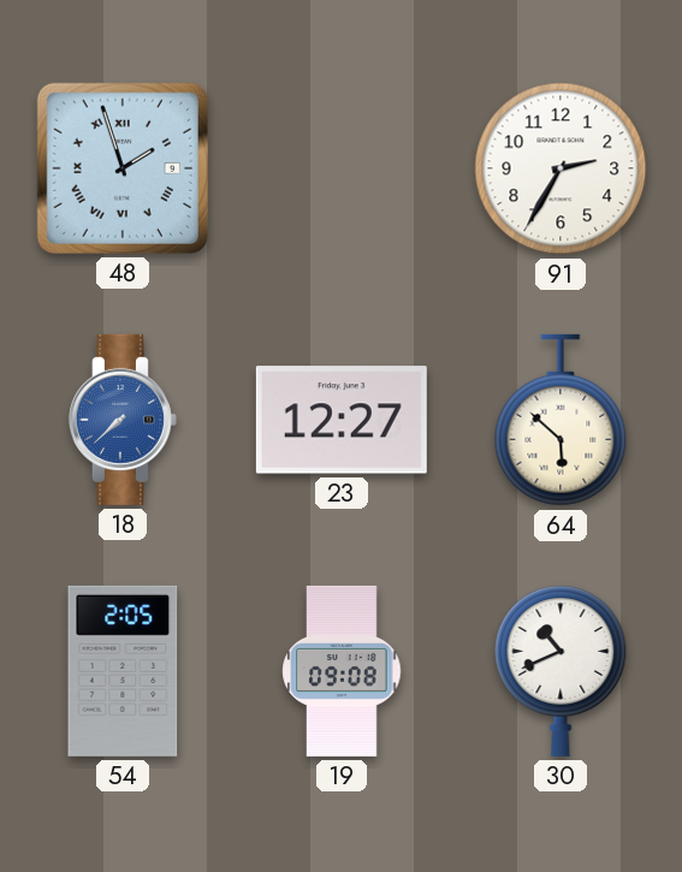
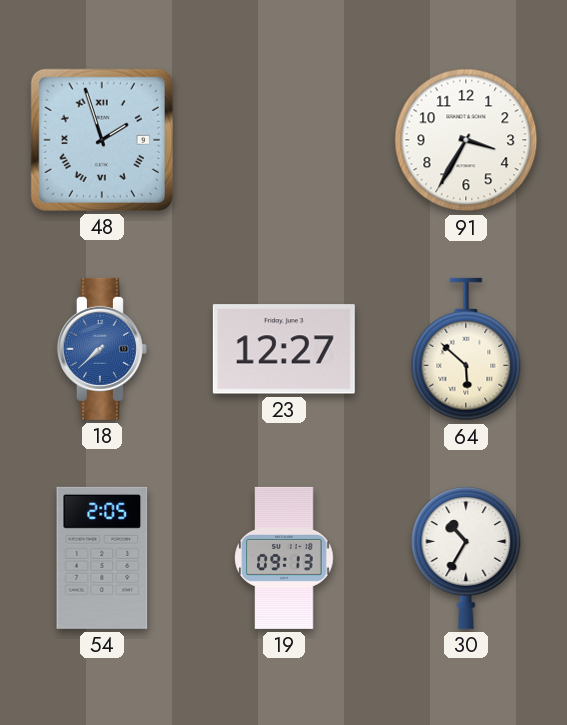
91: 2:35 -> 3:35
19: 09:08 -> 09:13
30: 10:41 -> 10:35
